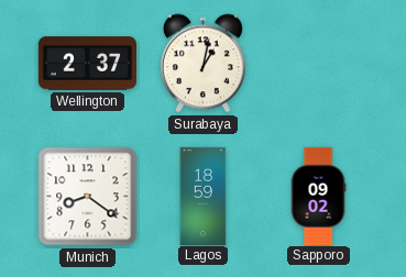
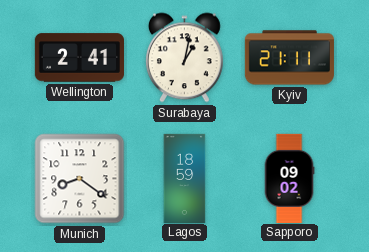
Wellington: 2:37 -> 2:41
Kyiv: none -> 21:11
